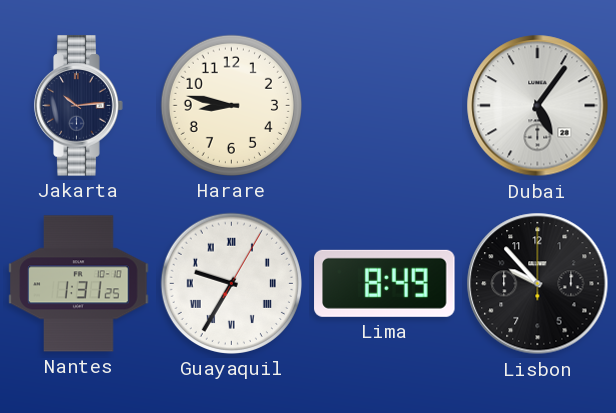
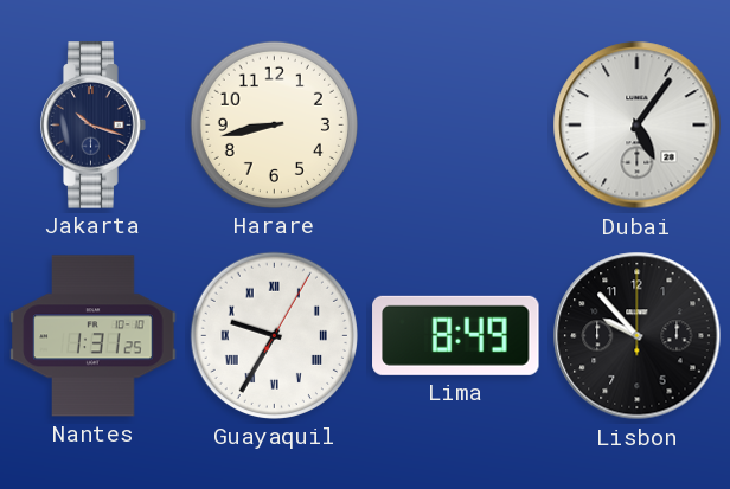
Jakarta: 10:14 -> 10:18
Harare: 8:47 -> 8:43
